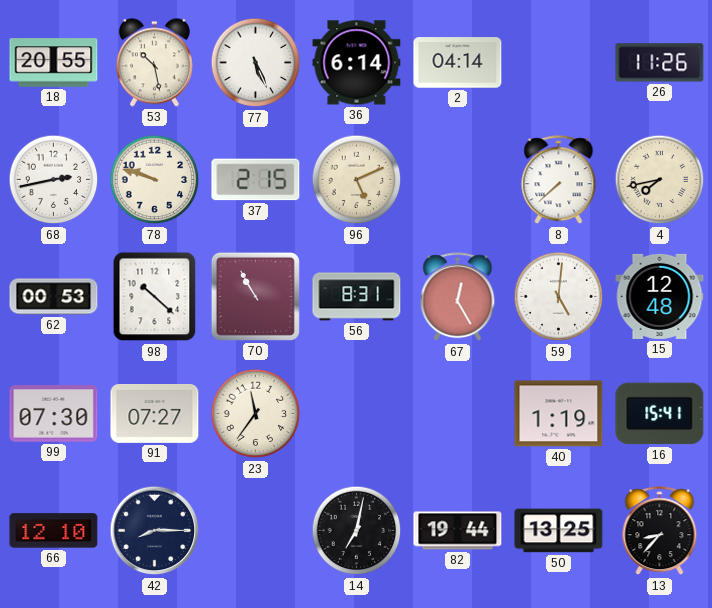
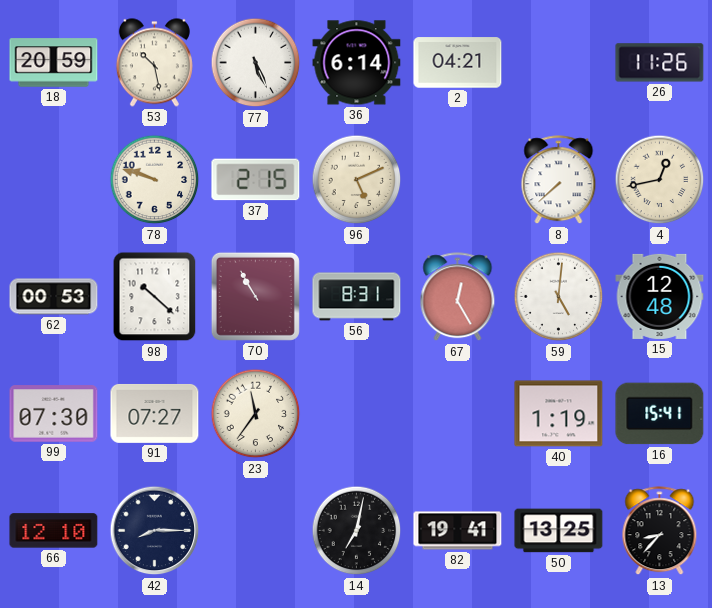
18: 20:55 -> 20:59
2: 04:14 -> 04:21
68: 2:43 -> none
4: 7:43 -> 12:43
82: 19:44 -> 19:41
